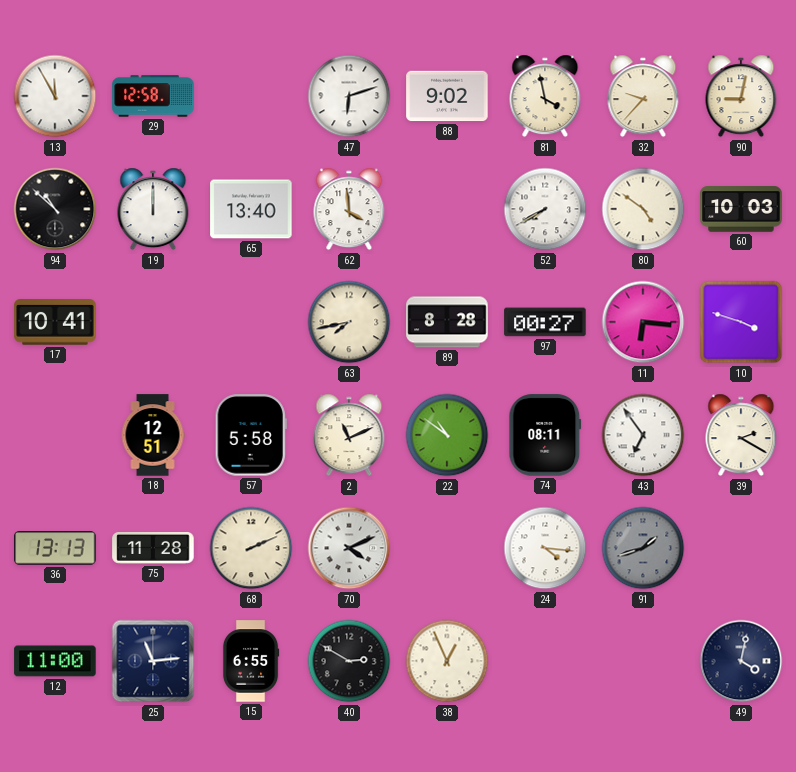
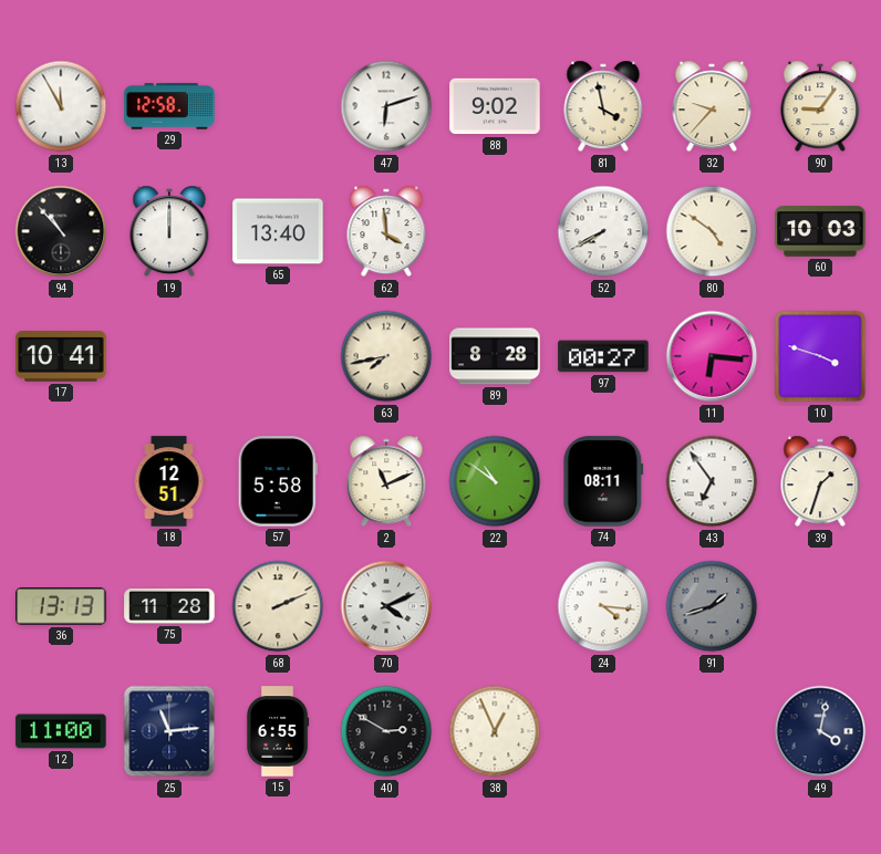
90: 9:02 -> 9:06
94: 10:52 -> 10:53
39: 2:20 -> 1:33
